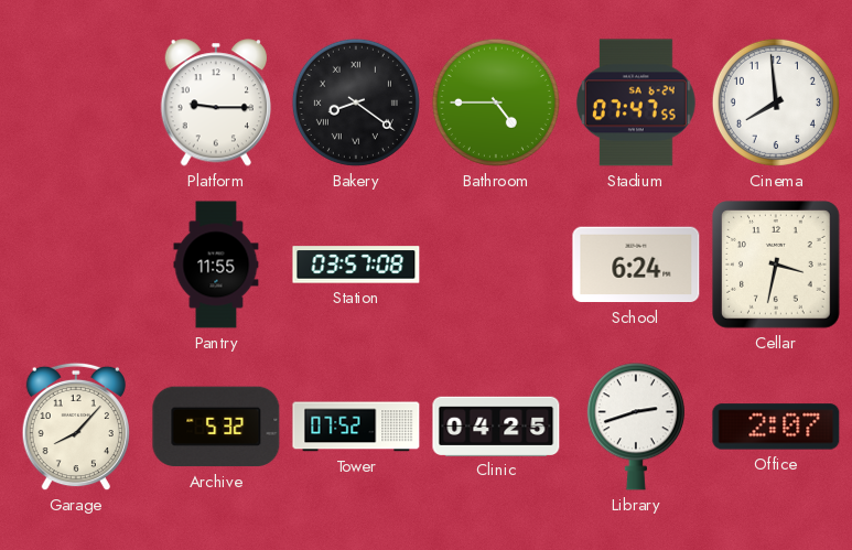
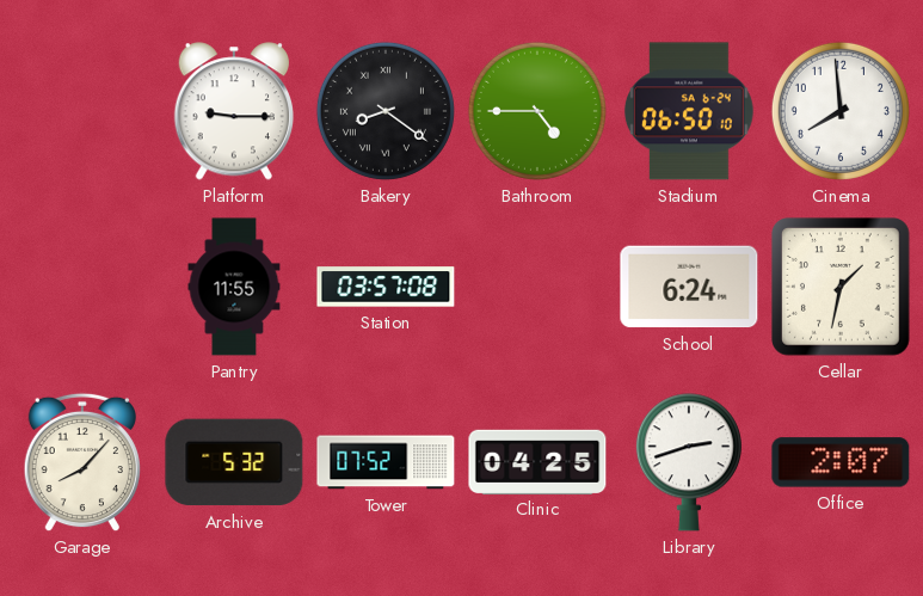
Stadium: 07:47 -> 06:50
Cellar: 3:32 -> 1:32
